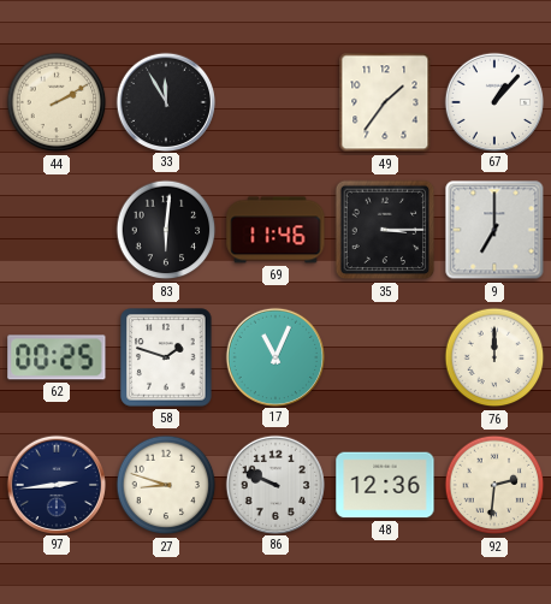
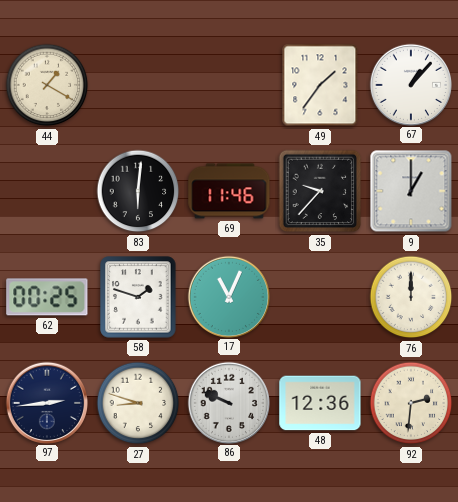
44: 2:10 -> 1:20
33: 11:55 -> none
35: 3:15 -> 9:37
9: 7:00 -> 1:00
